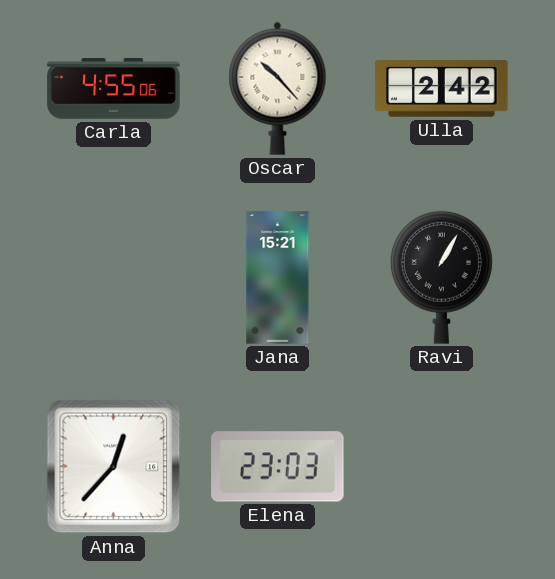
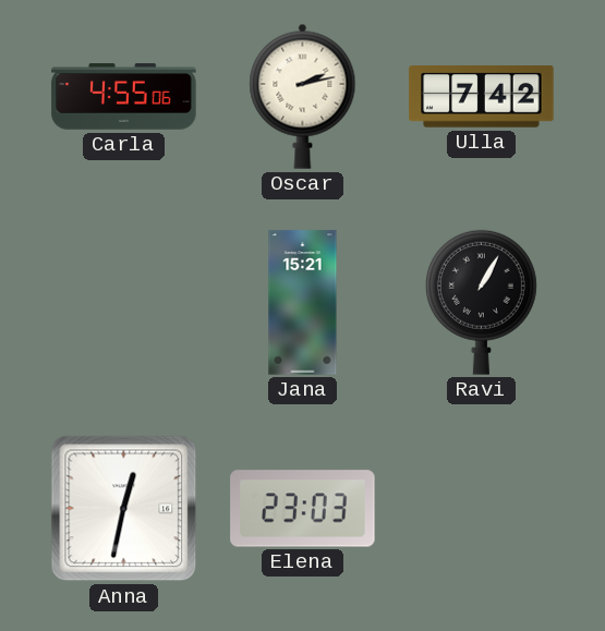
Oscar: 10:23 -> 2:13
Ulla: 2:42 -> 7:42
Anna: 12:37 -> 12:32
